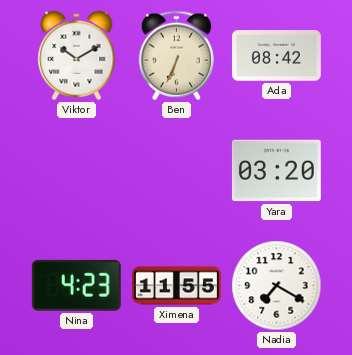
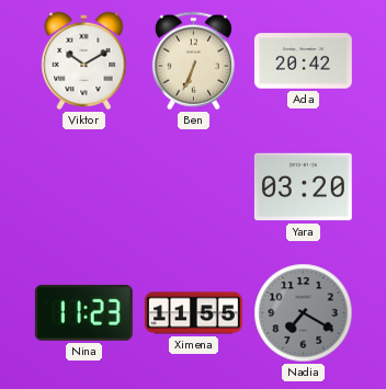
Ada: 08:42 -> 20:42
Nina: 4:23 -> 11:23
Nadia dial: white -> grey
